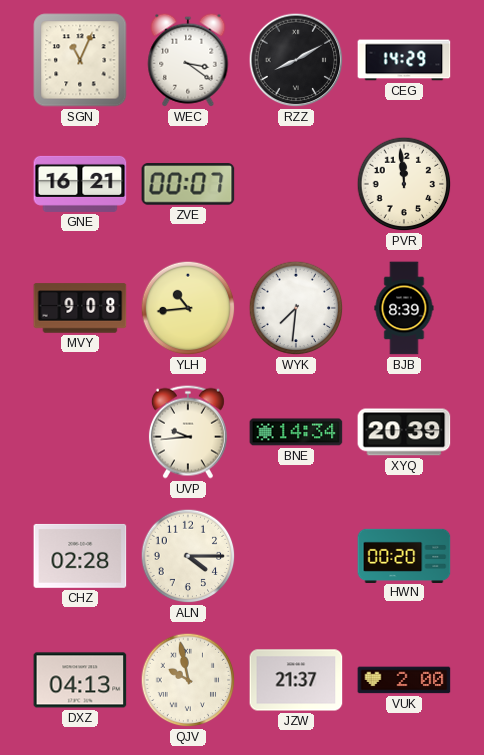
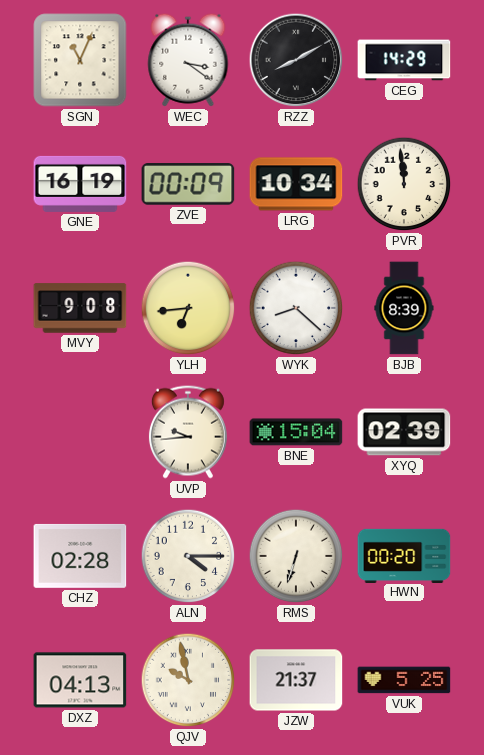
GNE: 16:21 -> 16:19
ZVE: 00:07 -> 00:09
LRG: none -> 10:34
YLH: 10:44 -> 6:44
WYK: 7:31 -> 8:22
BNE: 14:34 -> 15:04
XYQ: 20:39 -> 02:39
RMS: none -> 6:33
VUK: 2:00 -> 5:25
